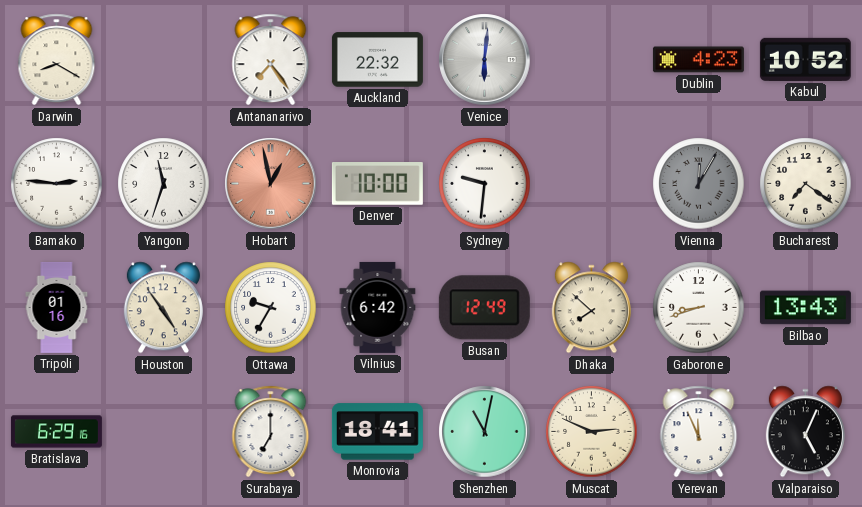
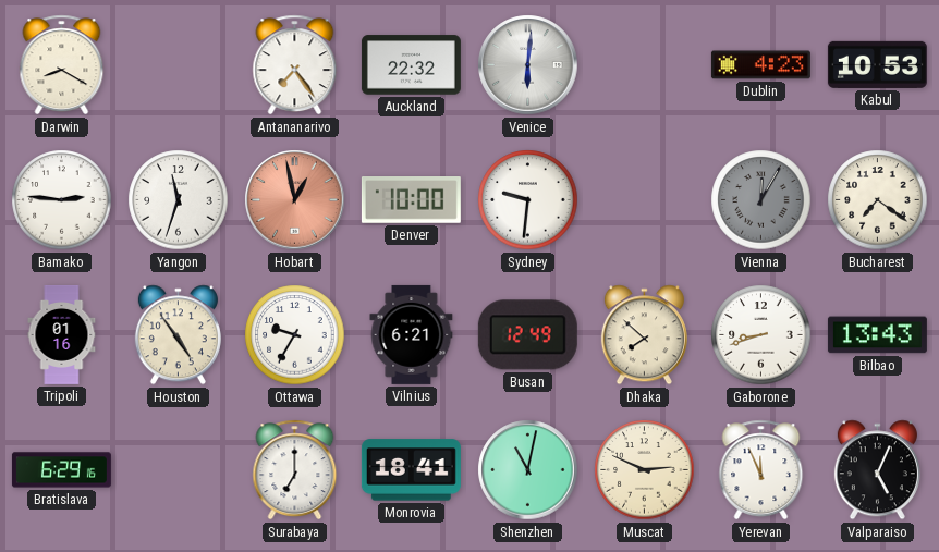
Kabul: 10:52 -> 10:53
Vilnius: 6:42 -> 6:21
